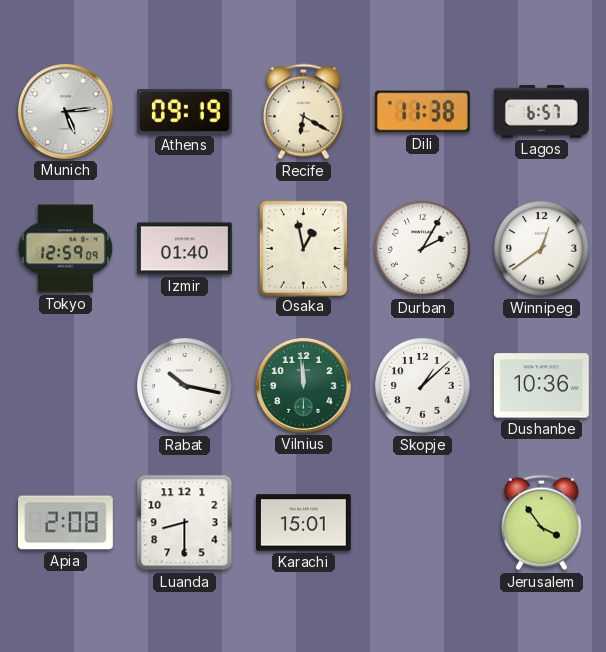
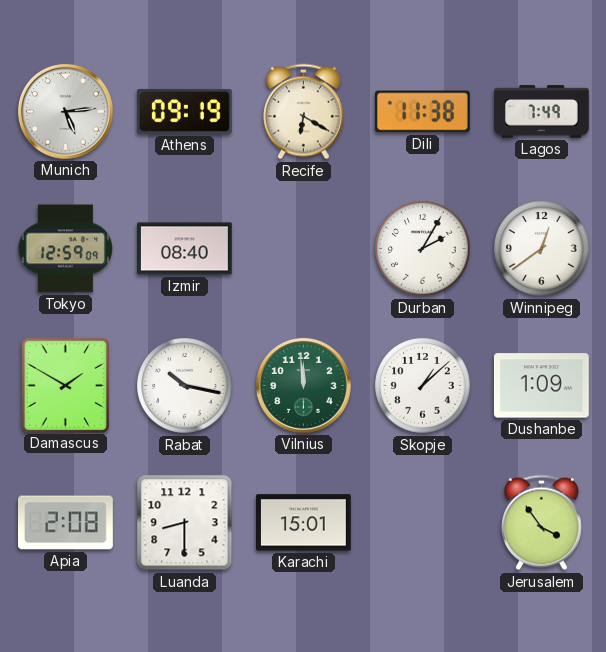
Lagos: 6:57 -> 7:49
Izmir: 01:40 -> 08:40
Osaka: 12:58 -> none
Damascus: none -> 1:50
Dushanbe: 10:36 -> 1:09
